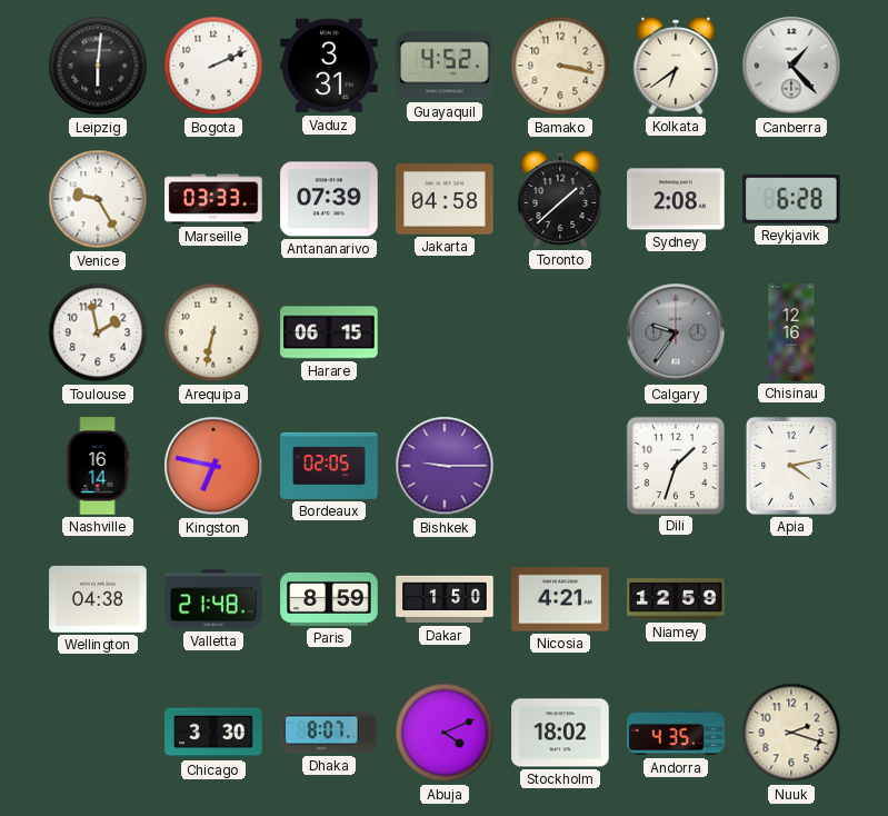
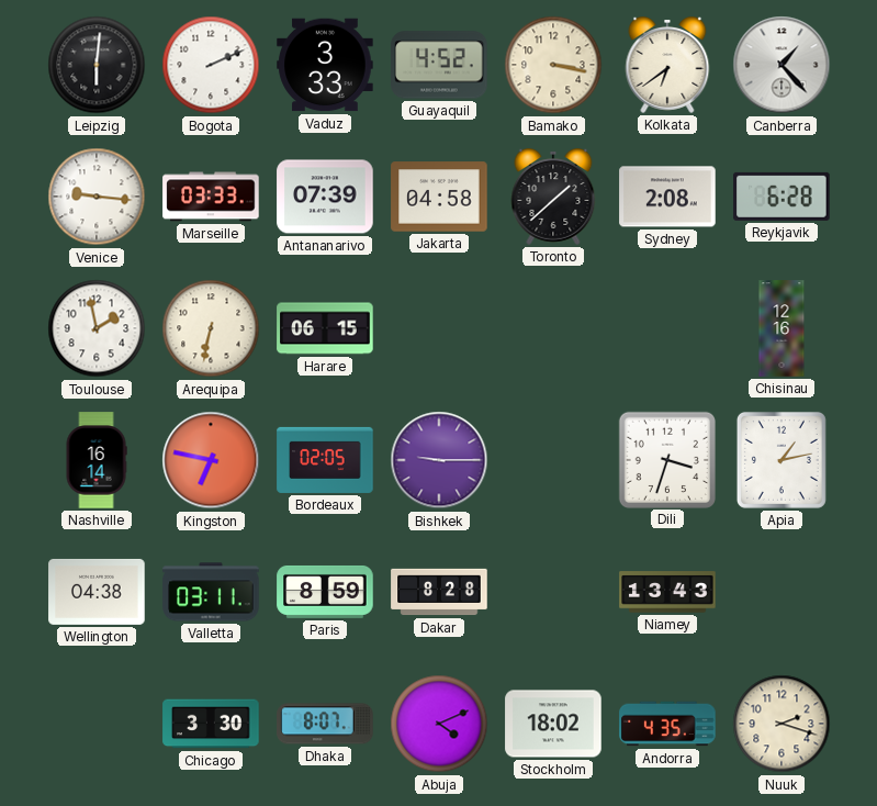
Vaduz: 3:31 -> 3:33
Venice: 9:25 -> 9:16
Calgary: 9:36 -> none
Dili: 1:33 -> 3:33
Apia: 4:13 -> 1:13
Valletta: 21:48 -> 03:11
Dakar: 1:50 -> 8:28
Nicosia: 4:21 -> none
Niamey: 12:59 -> 13:43
